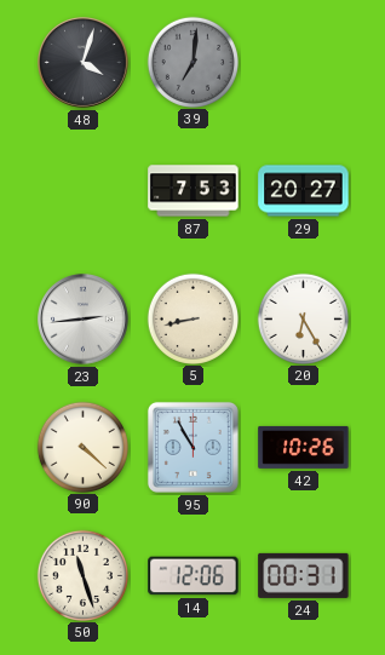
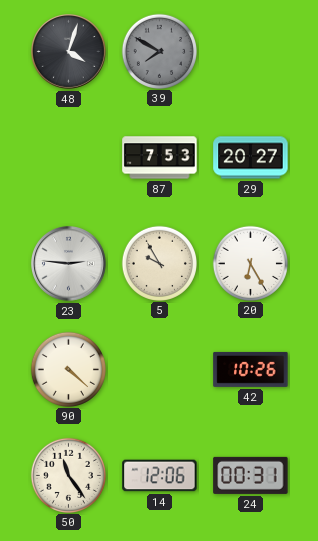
39: 7:01 -> 7:50
23: 2:44 -> 2:46
5: 8:43 -> 9:55
95: 10:55 -> none
50: 11:27 -> 11:24
